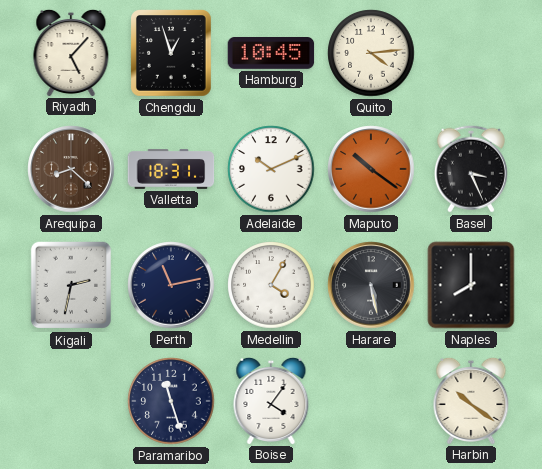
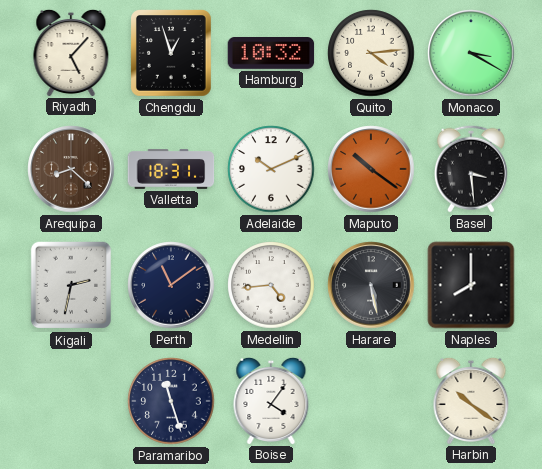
Hamburg: 10:45 -> 10:32
Monaco: none -> 3:20
Basel: 3:26 -> 3:29
Perth: 11:13 -> 11:09
Medellin: 4:05 -> 4:44
